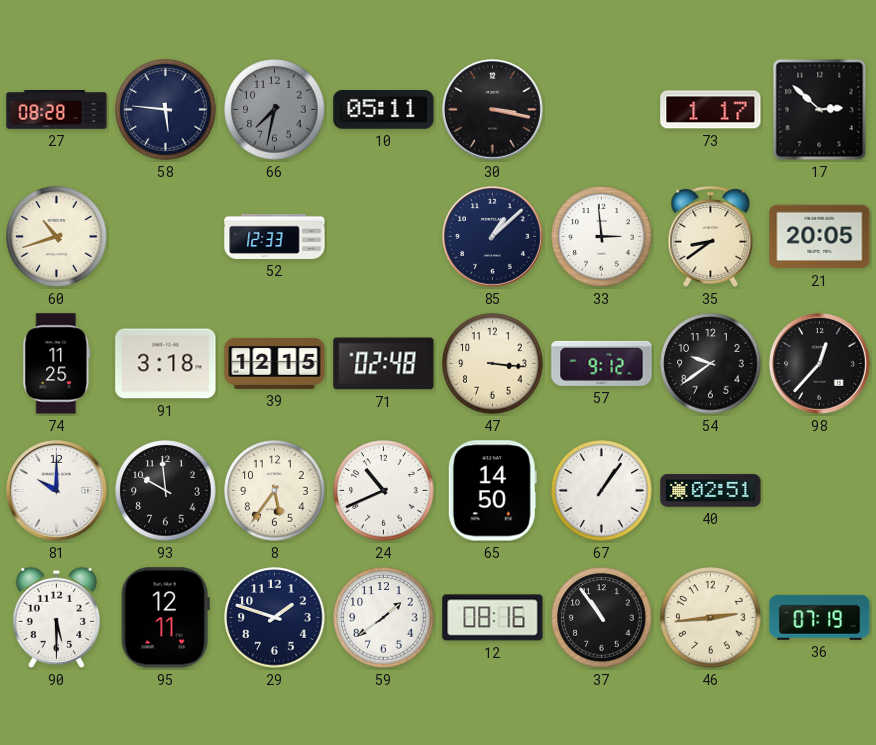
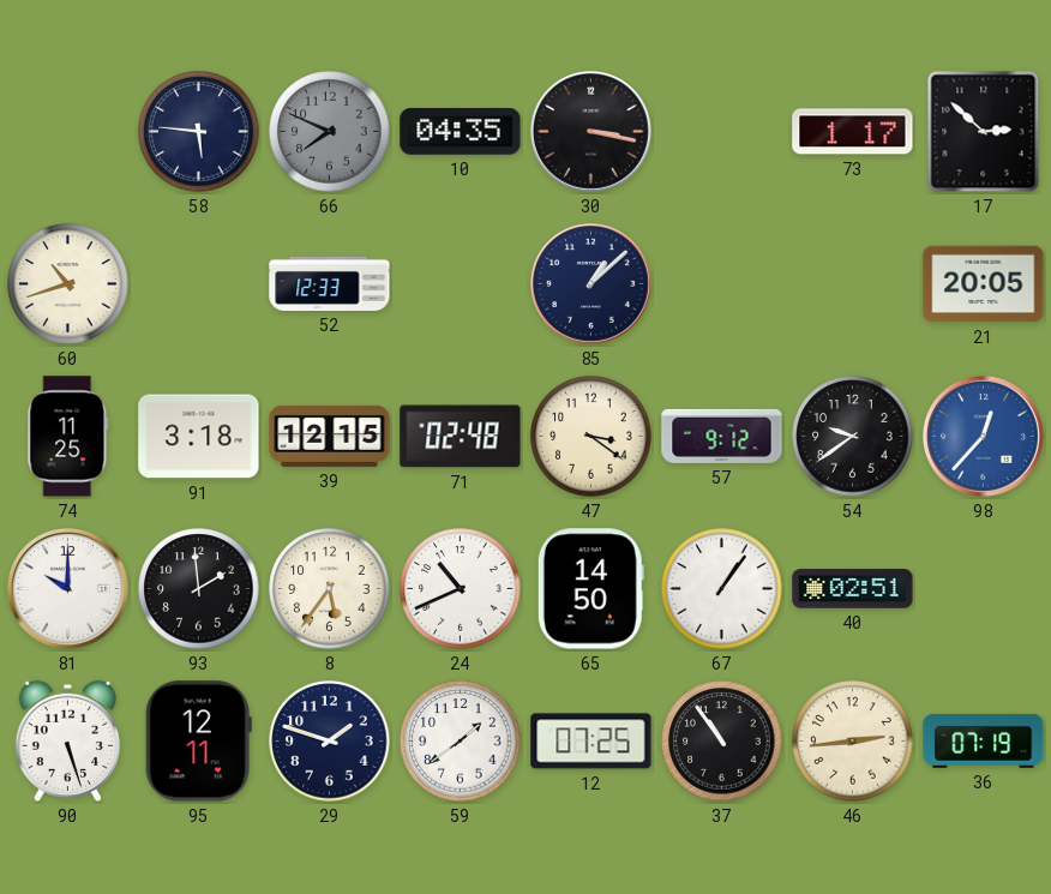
27: 08:28 -> none
66: 7:32 -> 7:49
10: 05:11 -> 04:35
33: 2:59 -> none
35: 8:39 -> none
47: 3:16 -> 3:21
98 dial: black -> blue
93: 9:59 -> 1:59
90: 5:30 -> 5:27
12: 08:16 -> 07:25
